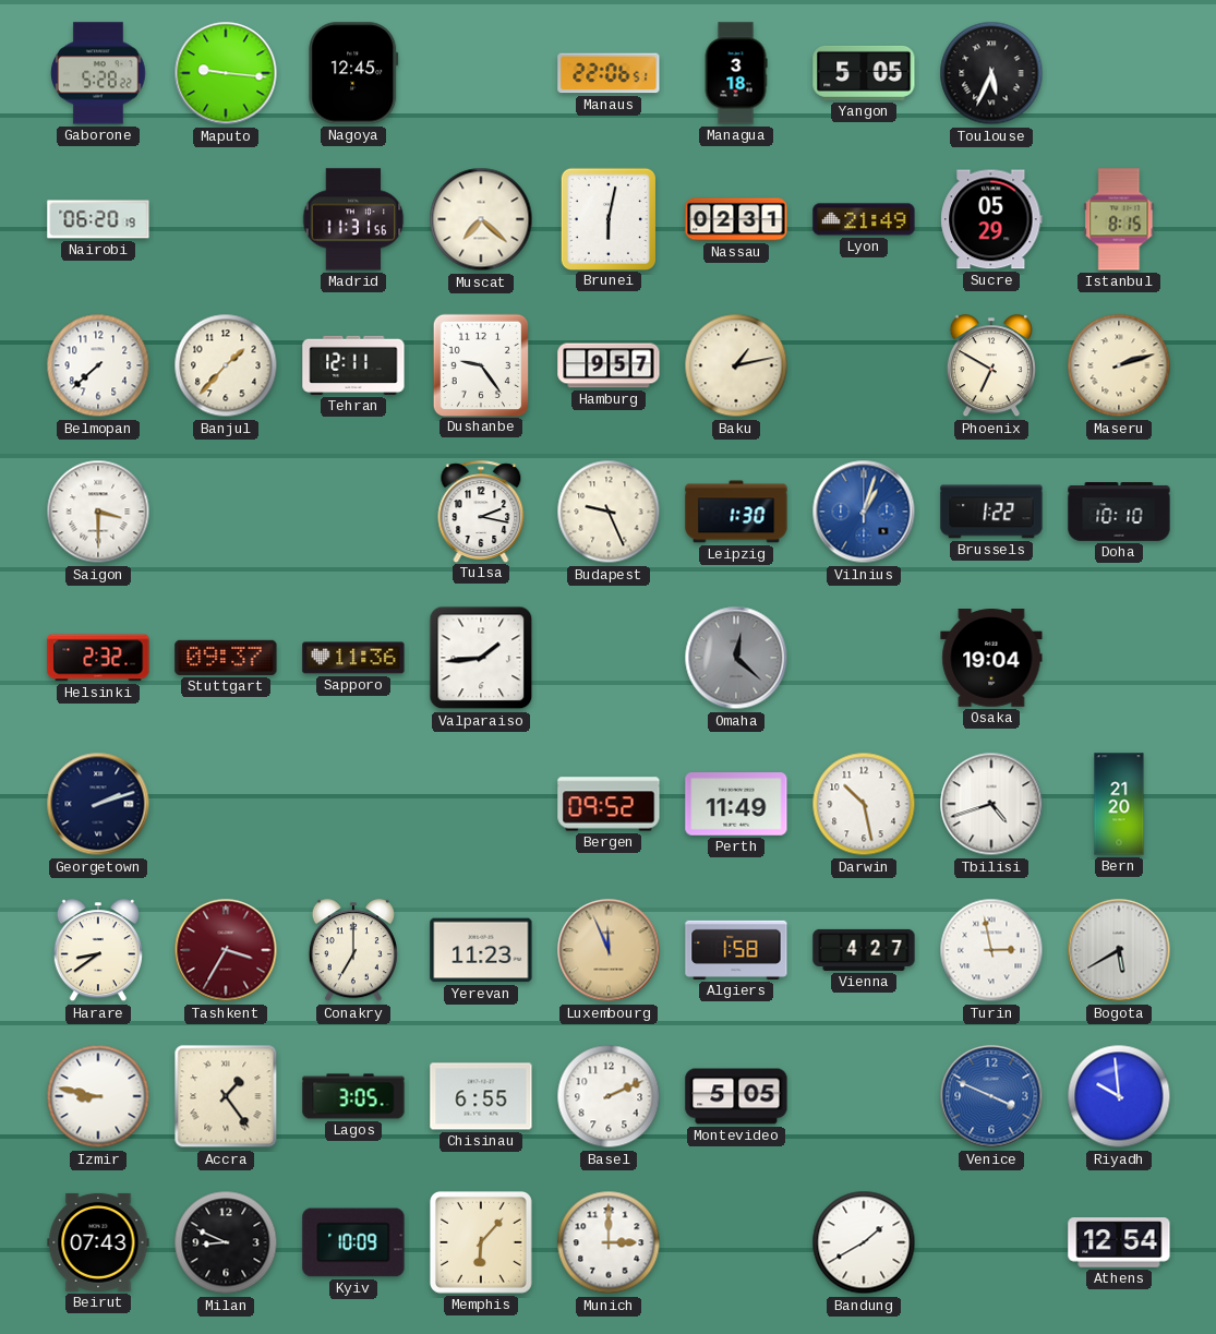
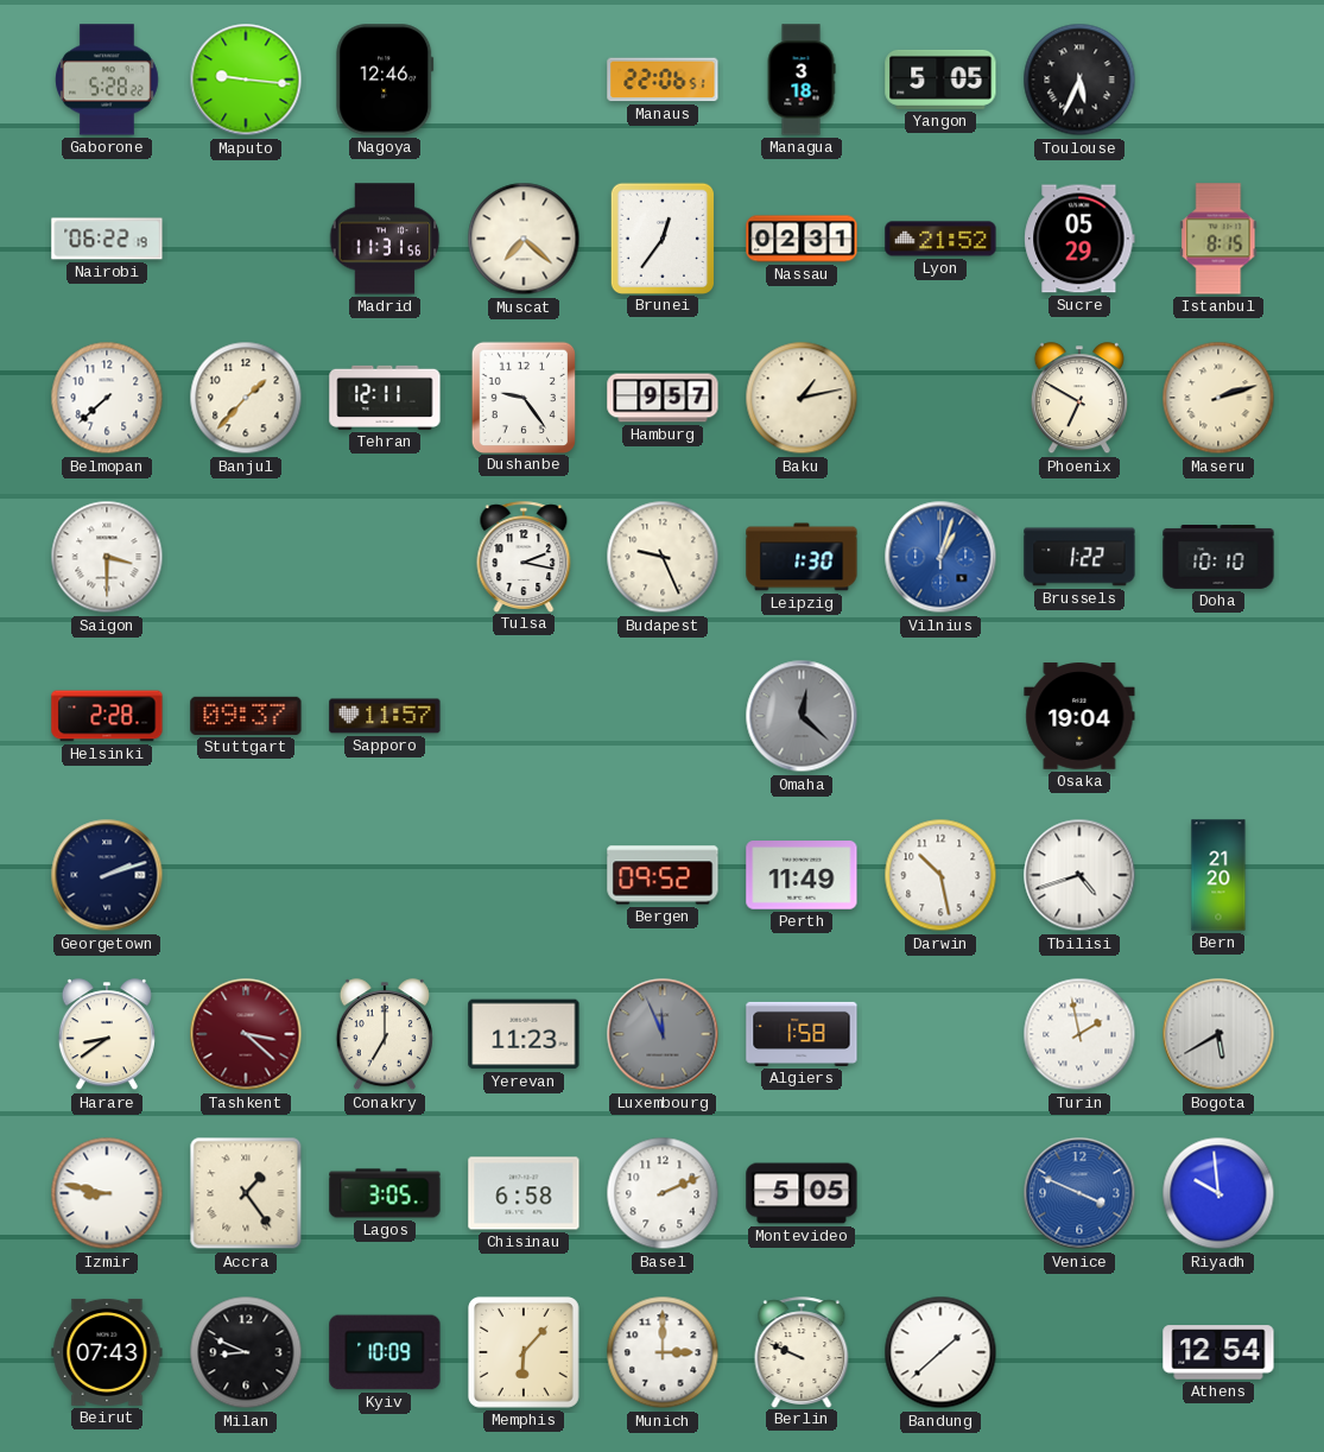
Nagoya: 12:45 -> 12:46
Nairobi: 06:20 -> 06:22
Brunei: 6:02 -> 12:36
Lyon: 21:49 -> 21:52
Helsinki: 2:32 -> 2:28
Sapporo: 11:36 -> 11:57
Valparaiso: 1:44 -> none
Tashkent: 3:35 -> 3:22
Luxembourg dial: champagne -> grey
Vienna: 4:27 -> none
Turin: 2:58 -> 1:58
Chisinau: 6:55 -> 6:58
Berlin: none -> 9:49
Bandung: 1:40 -> 1:38
